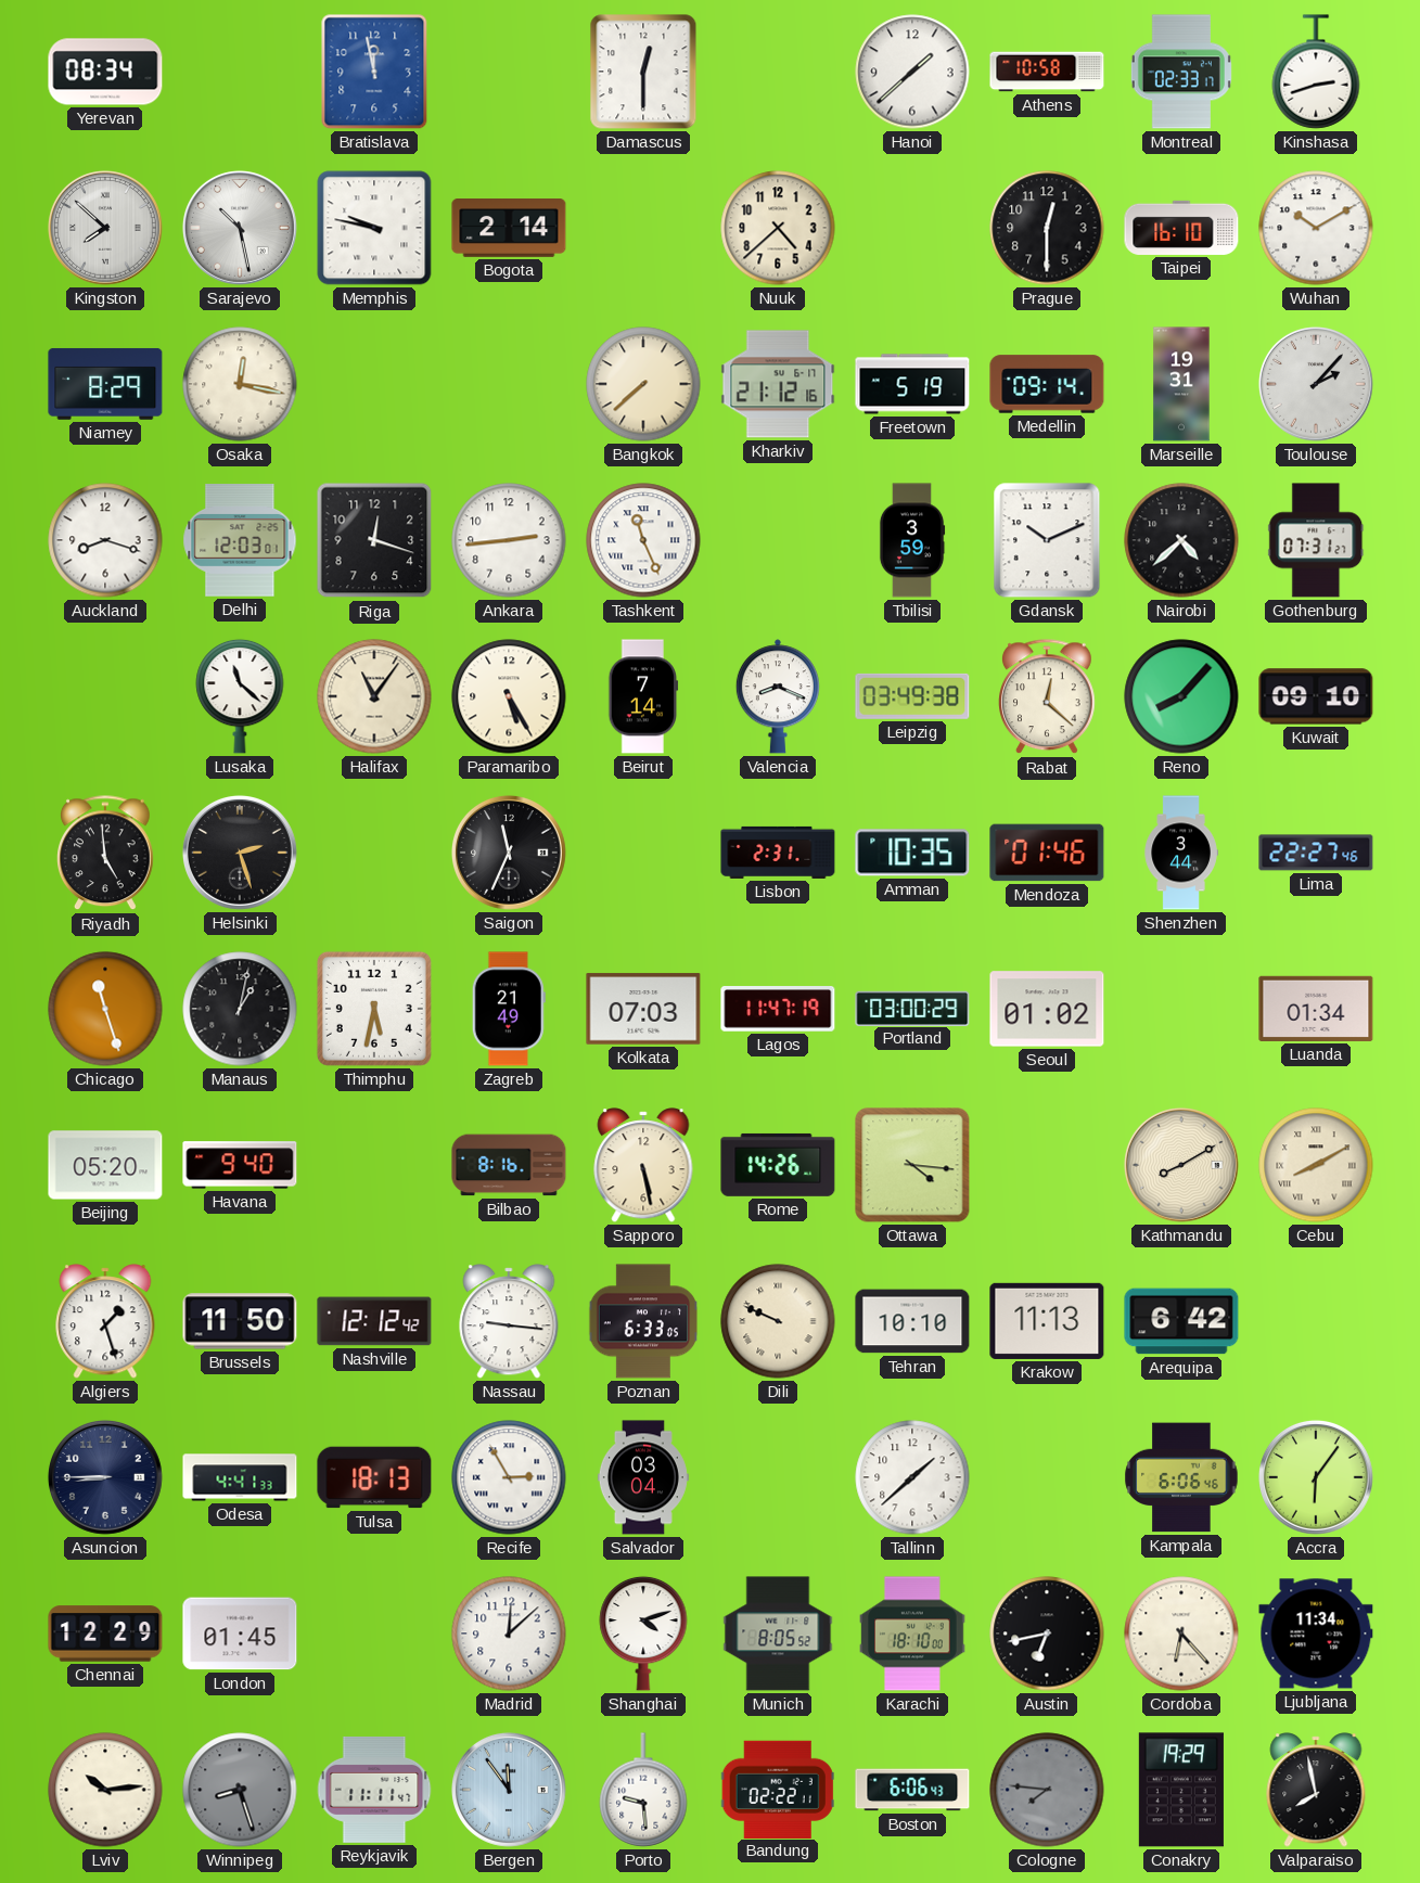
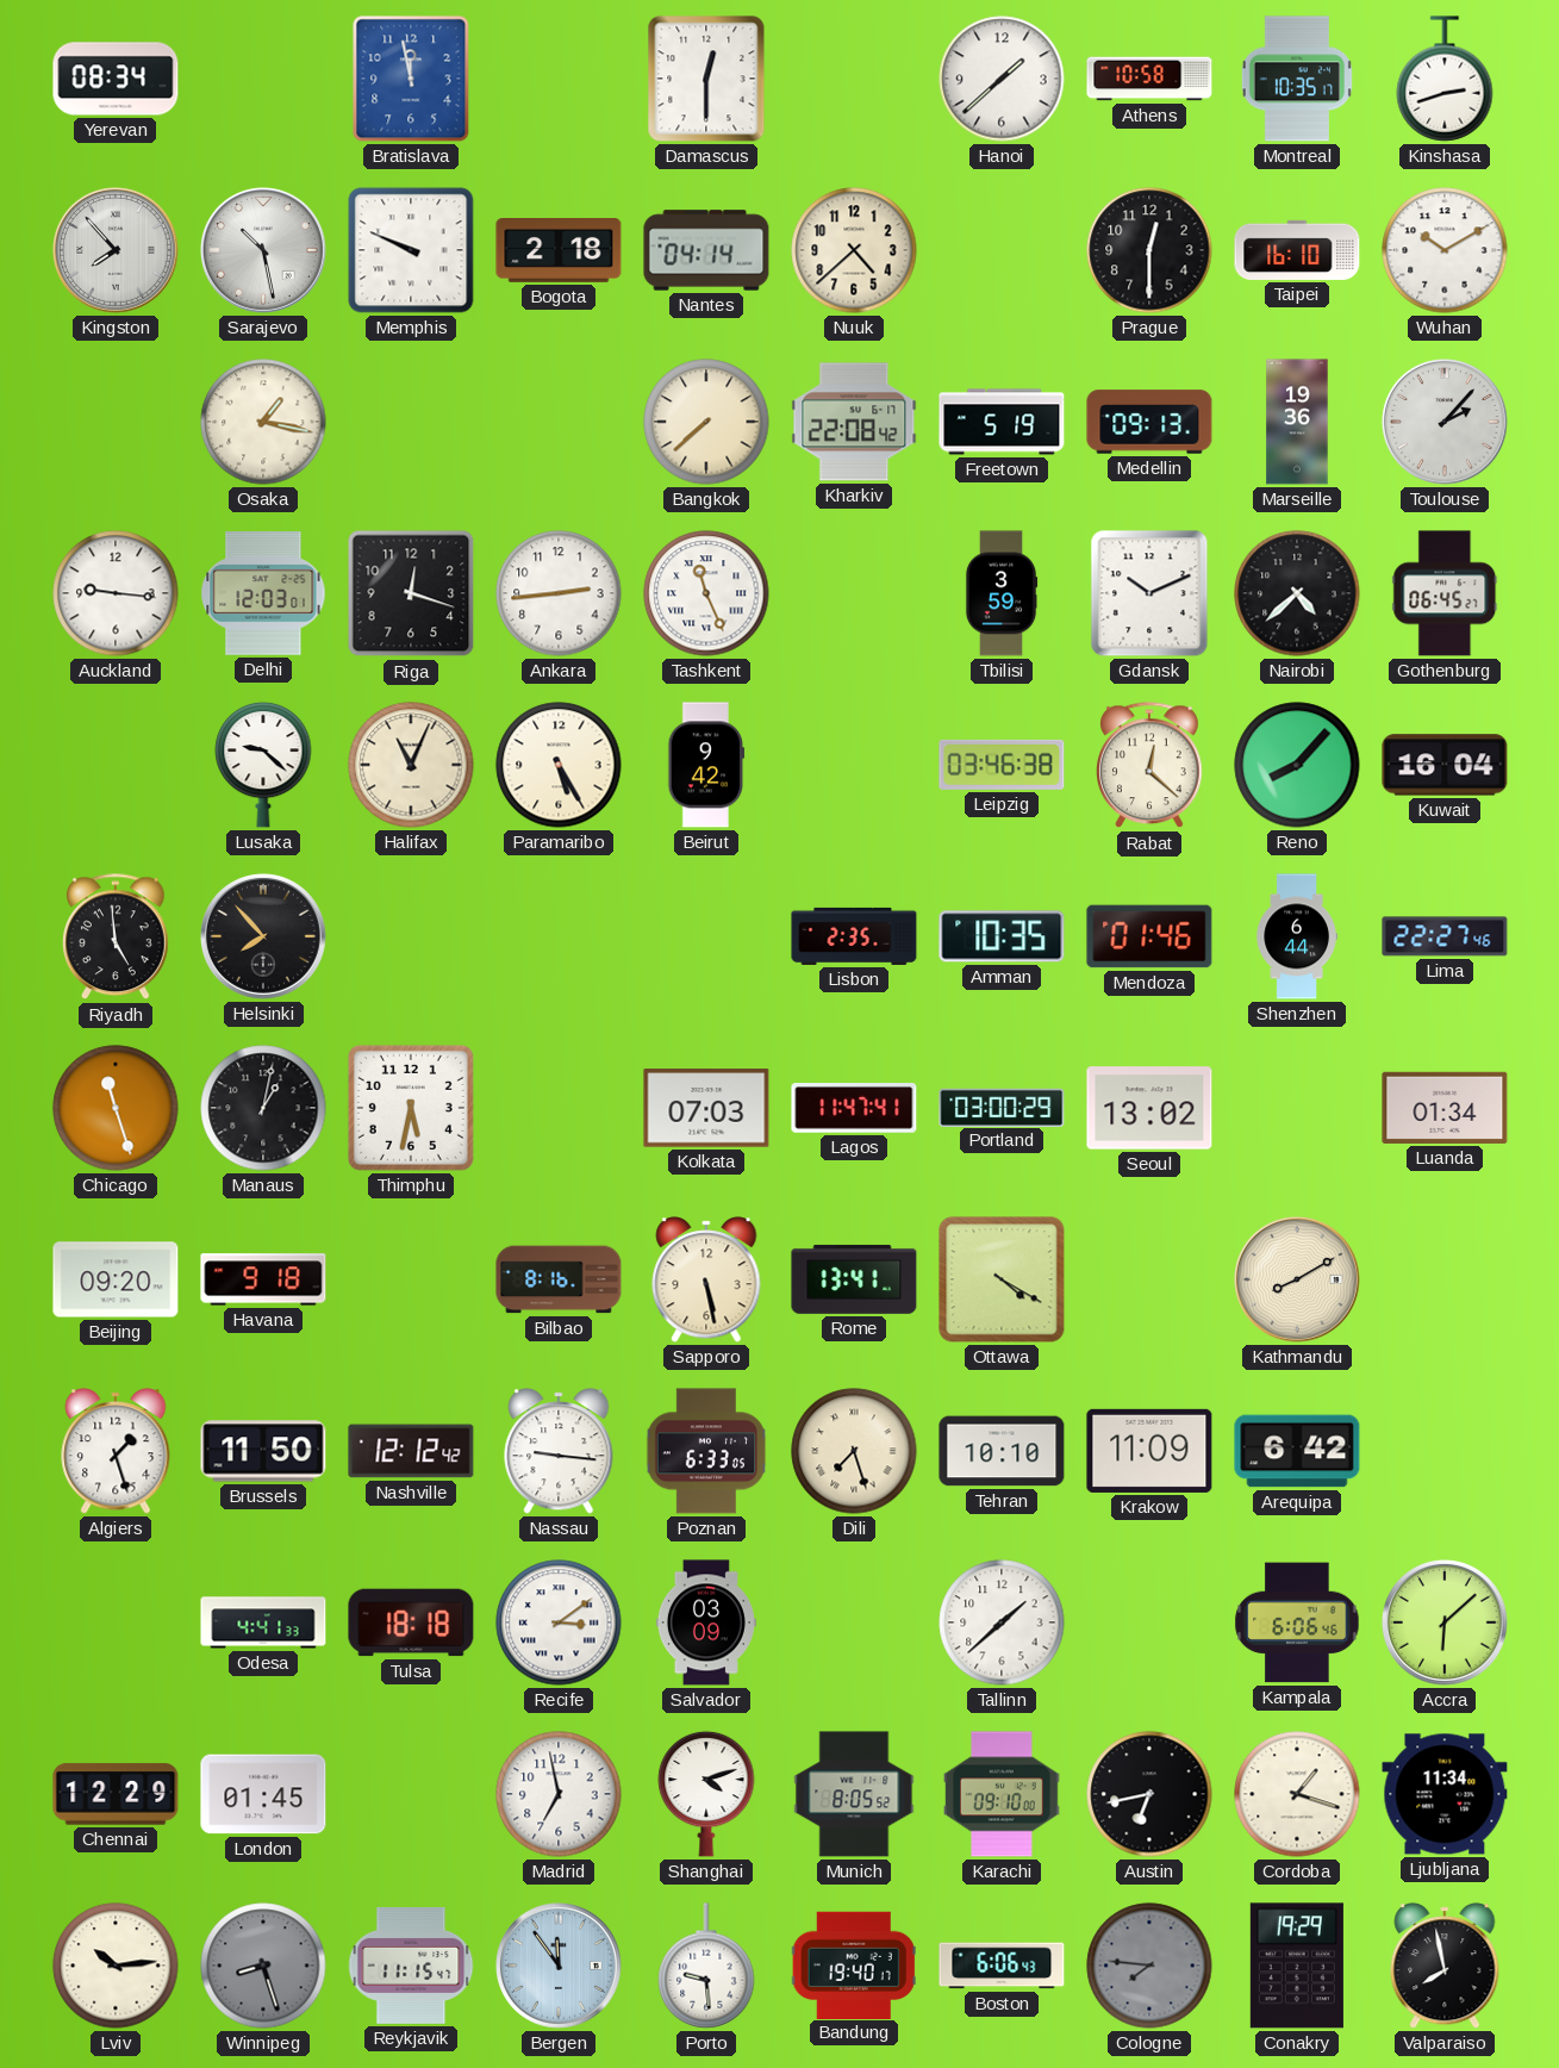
Montreal: 02:33 -> 10:35
Kingston: 7:52 -> 7:53
Memphis: 9:47 -> 9:49
Bogota: 2:14 -> 2:18
Nantes: none -> 04:14
Niamey: 8:29 -> none
Osaka: 12:17 -> 1:17
Kharkiv: 21:12 -> 22:08
Medellin: 09:14 -> 09:13
Marseille: 19:31 -> 19:36
Auckland: 8:18 -> 9:16
Gothenburg: 07:31 -> 06:45
Lusaka: 11:22 -> 9:22
Halifax: 11:06 -> 11:04
Beirut: 7:14 -> 9:42
Valencia: 8:19 -> none
Leipzig: 03:49 -> 03:46
Kuwait: 09:10 -> 16:04
Helsinki: 2:27 -> 7:53
Saigon: 11:34 -> none
Lisbon: 2:31 -> 2:35
Shenzhen: 3:44 -> 6:44
Zagreb: 21:49 -> none
Lagos: 11:47:19 -> 11:47:41
Seoul: 01:02 -> 13:02
Beijing: 05:20 -> 09:20
Havana: 9:40 -> 9:18
Rome: 14:26 -> 13:41
Ottawa: 4:16 -> 4:20
Cebu: 8:10 -> none
Dili: 9:49 -> 7:27
Krakow: 11:13 -> 11:09
Asuncion: 8:45 -> none
Tulsa: 18:13 -> 18:18
Recife: 2:55 -> 3:09
Salvador: 03:04 -> 03:09
Accra: 6:06 -> 6:08
Madrid: 12:08 -> 6:58
Karachi: 18:10 -> 09:10
Cordoba: 6:23 -> 1:18
Reykjavik: 11:11 -> 11:15
Bandung: 02:22 -> 19:40
